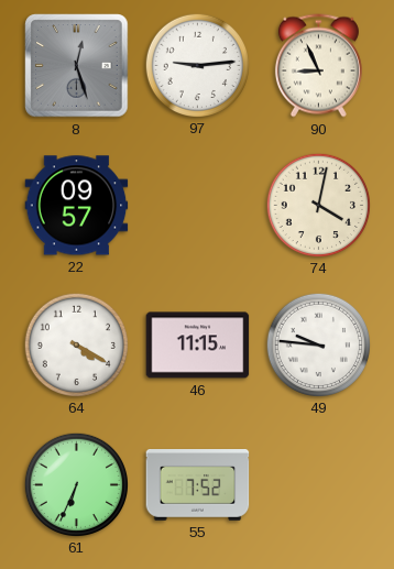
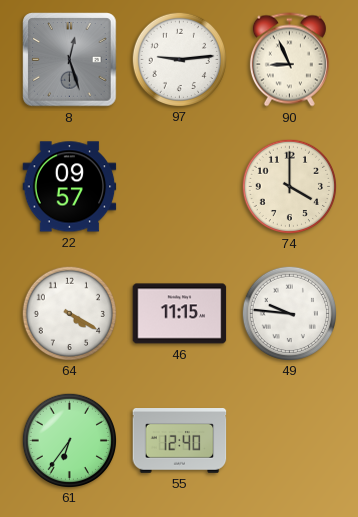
74: 4:02 -> 4:00
61: 6:34 -> 6:36
55: 7:52 -> 12:40
